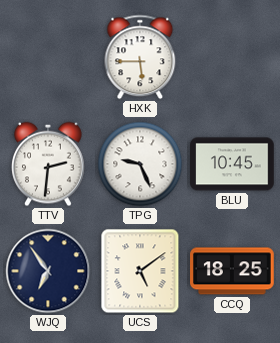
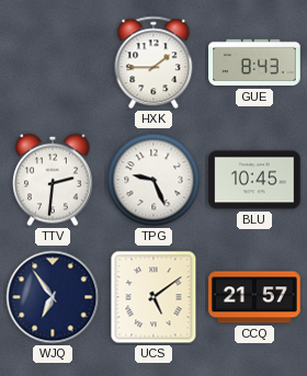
HXK: 5:45 -> 1:45
GUE: none -> 8:43
CCQ: 18:25 -> 21:57
